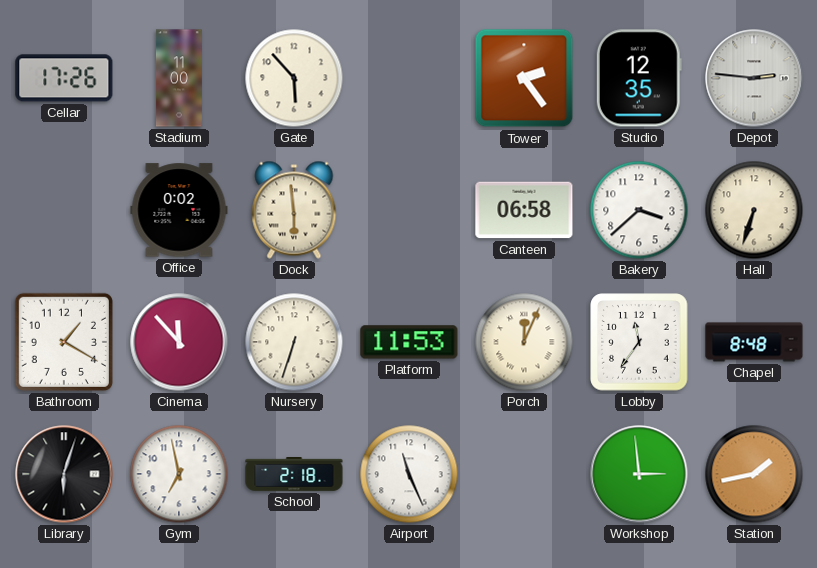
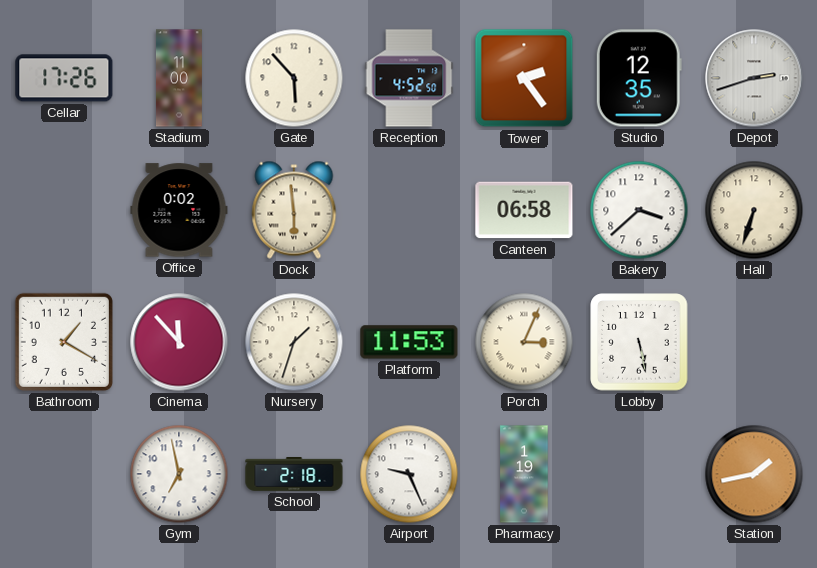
Reception: none -> 4:52
Depot: 2:46 -> 2:42
Nursery: 6:33 -> 1:33
Porch: 12:04 -> 3:04
Lobby: 11:36 -> 5:28
Chapel: 8:48 -> none
Library: 6:03 -> none
Airport: 11:26 -> 9:26
Pharmacy: none -> 1:19
Workshop: 2:59 -> none
